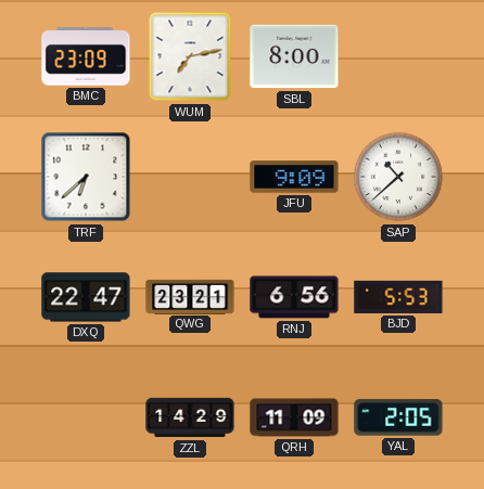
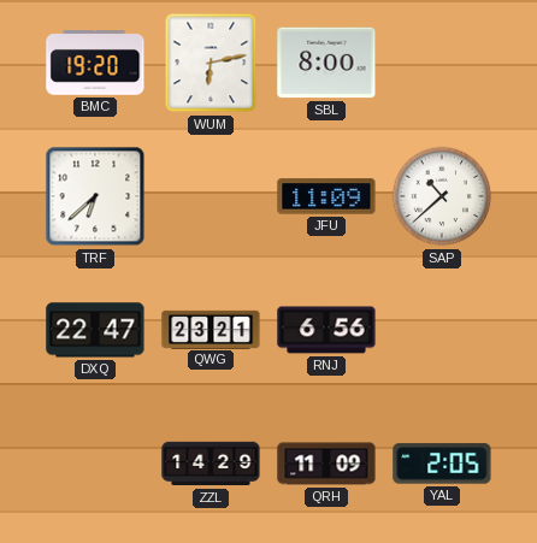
BMC: 23:09 -> 19:20
WUM: 7:13 -> 6:13
JFU: 9:09 -> 11:09
BJD: 5:53 -> none
